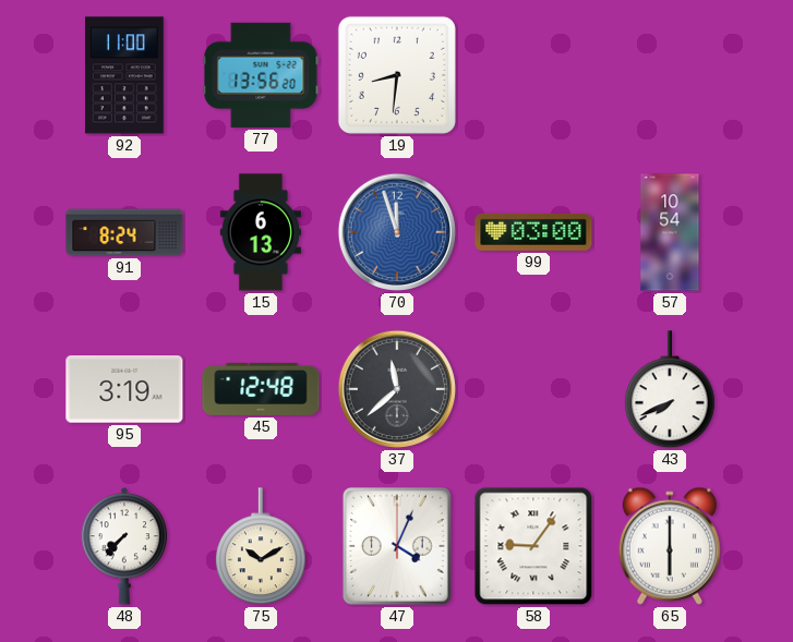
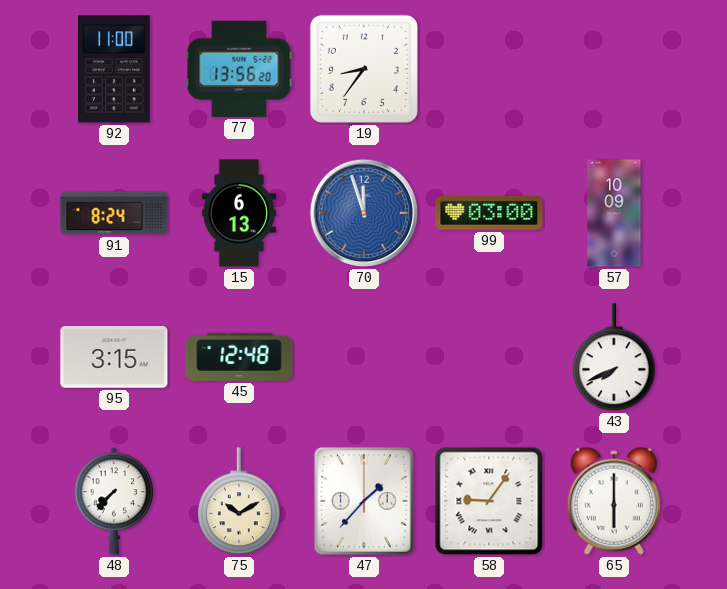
19: 8:31 -> 8:36
57: 10:54 -> 10:09
95: 3:19 -> 3:15
37: 11:38 -> none
47: 4:04 -> 1:37
